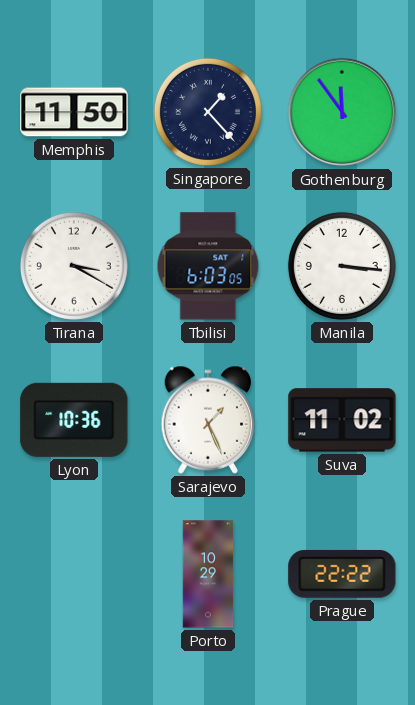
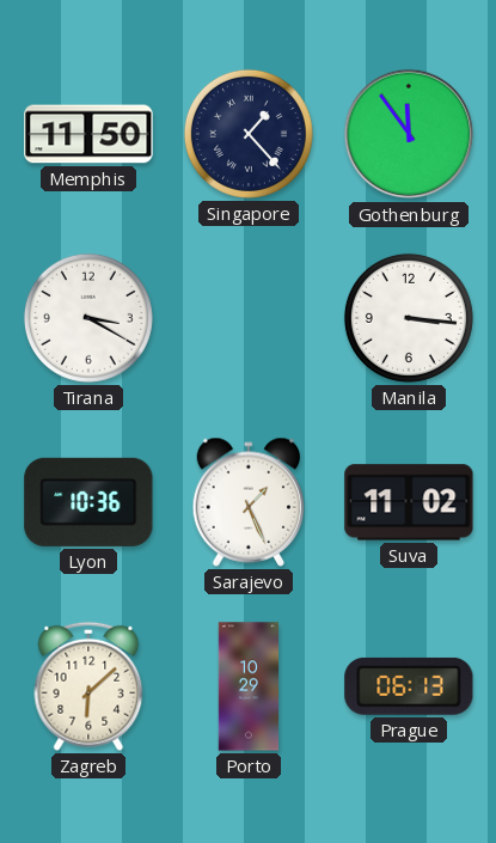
Tbilisi: 6:03 -> none
Zagreb: none -> 6:08
Prague: 22:22 -> 06:13
